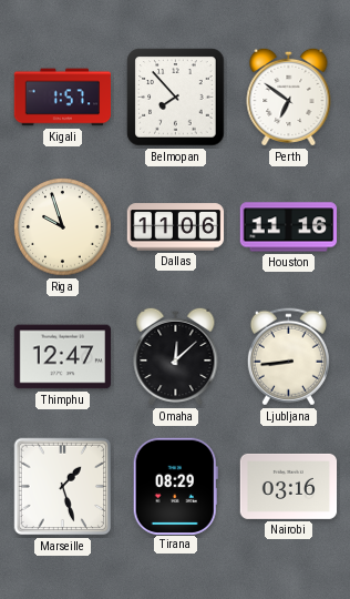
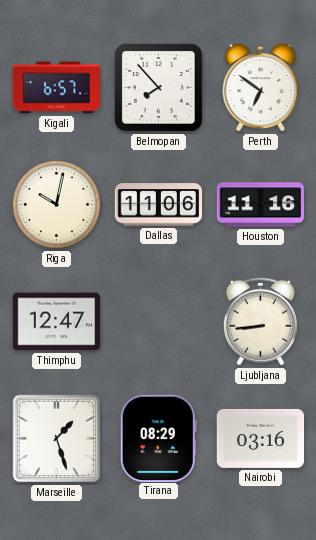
Kigali: 1:57 -> 6:57
Riga: 9:57 -> 10:02
Omaha: 12:08 -> none
